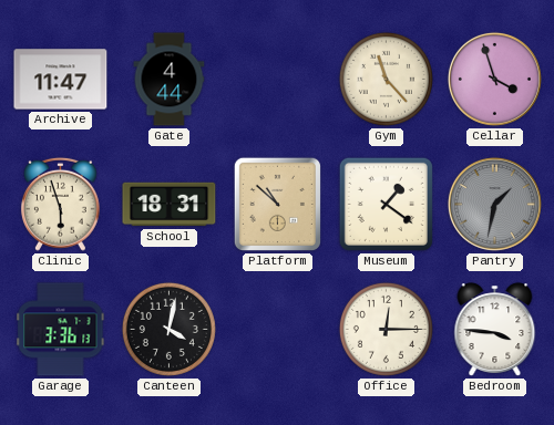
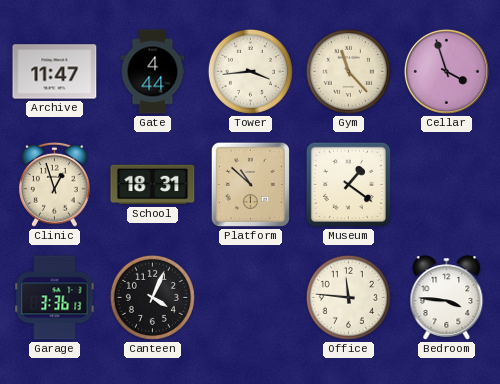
Tower: none -> 3:44
Clinic: 5:57 -> 12:57
Pantry: 1:32 -> none
Canteen: 4:02 -> 4:04
Office: 12:15 -> 11:46
